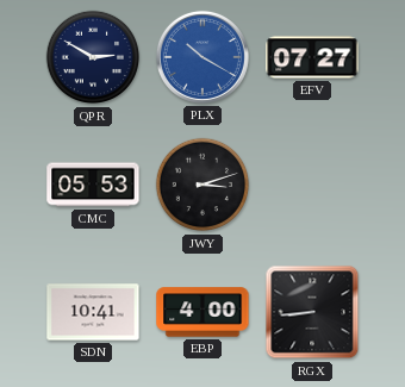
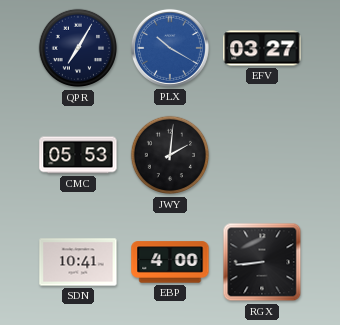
QPR: 2:50 -> 7:05
EFV: 07:27 -> 03:27
JWY: 3:12 -> 2:01
